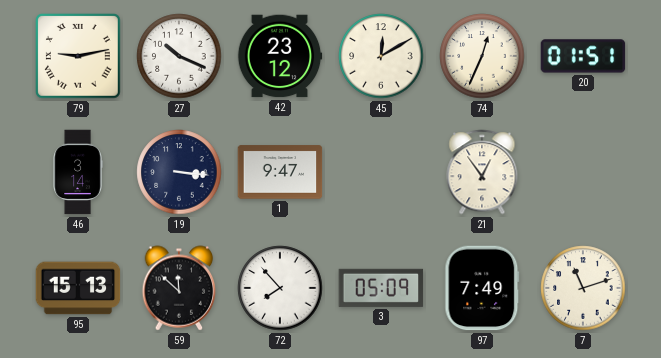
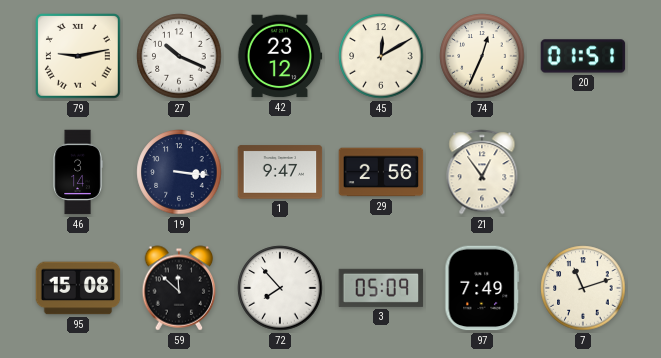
29: none -> 2:56
95: 15:13 -> 15:08
